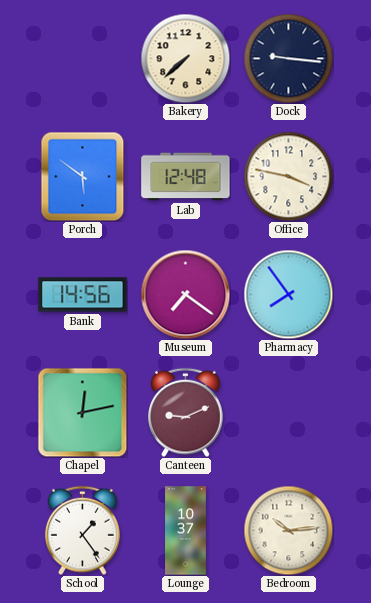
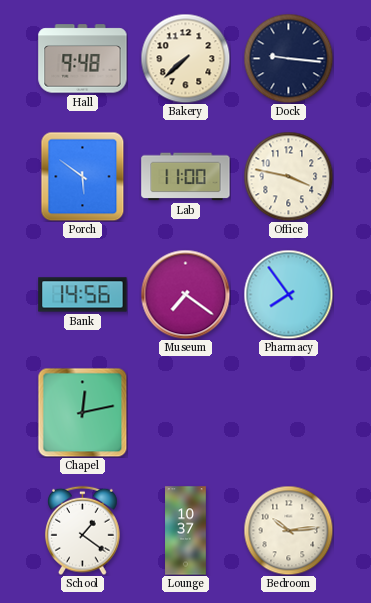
Hall: none -> 9:48
Lab: 12:48 -> 11:00
Canteen: 9:11 -> none
School: 1:24 -> 1:21
